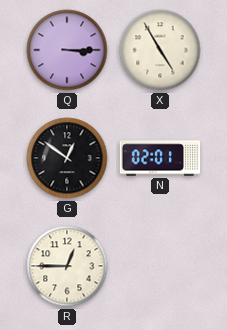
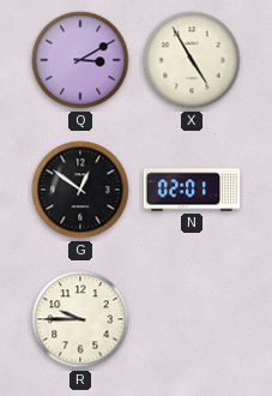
Q: 3:15 -> 3:10
R: 12:45 -> 9:45
